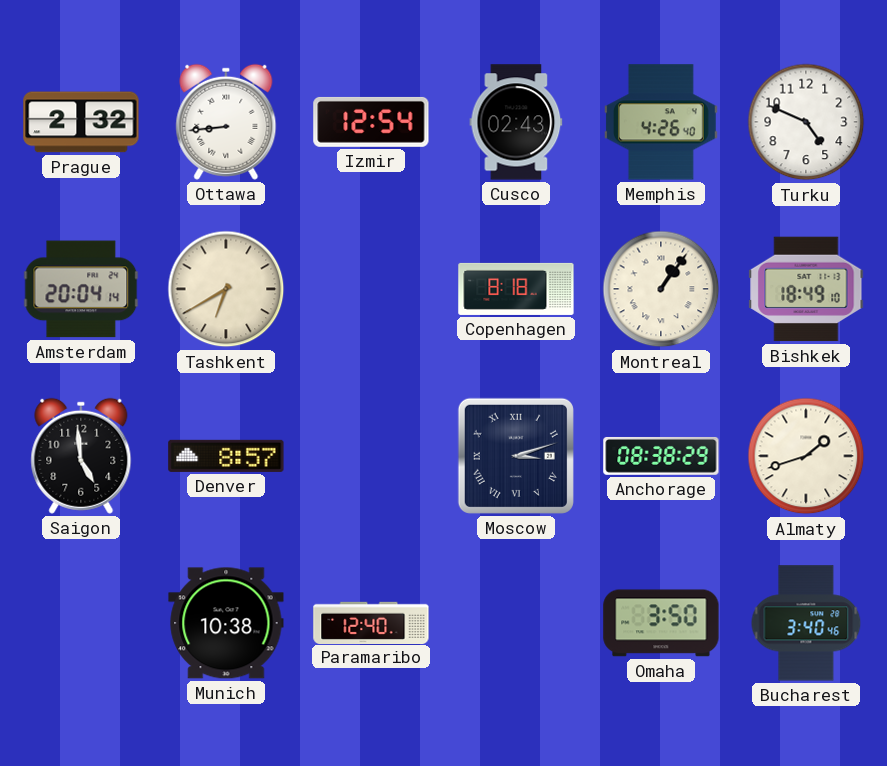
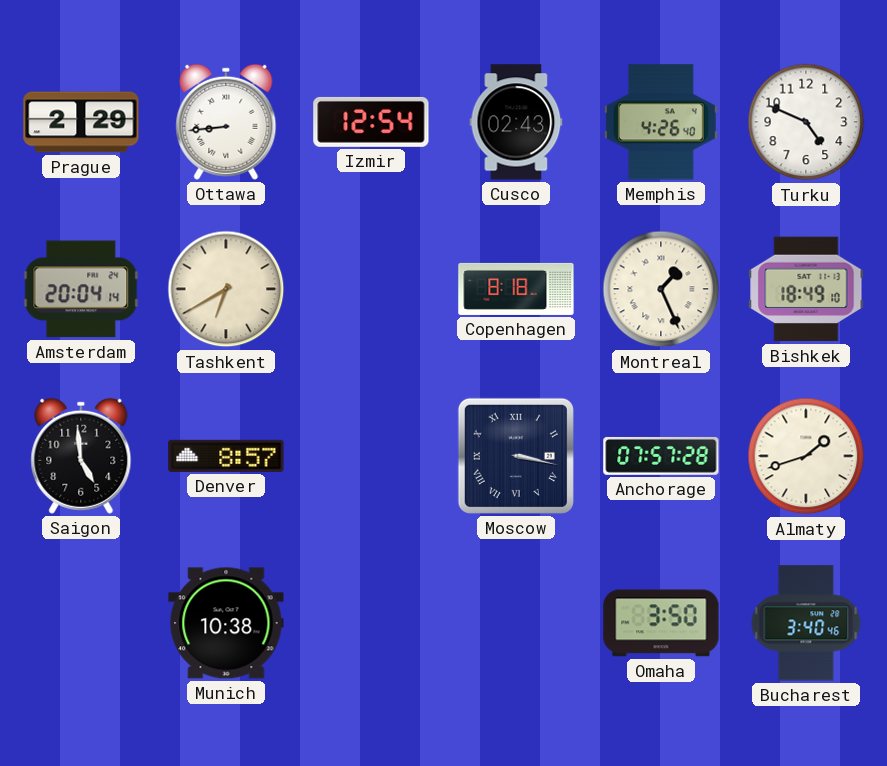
Prague: 2:32 -> 2:29
Montreal: 1:06 -> 1:26
Moscow: 3:12 -> 3:17
Anchorage: 08:38 -> 07:57
Paramaribo: 12:40 -> none
